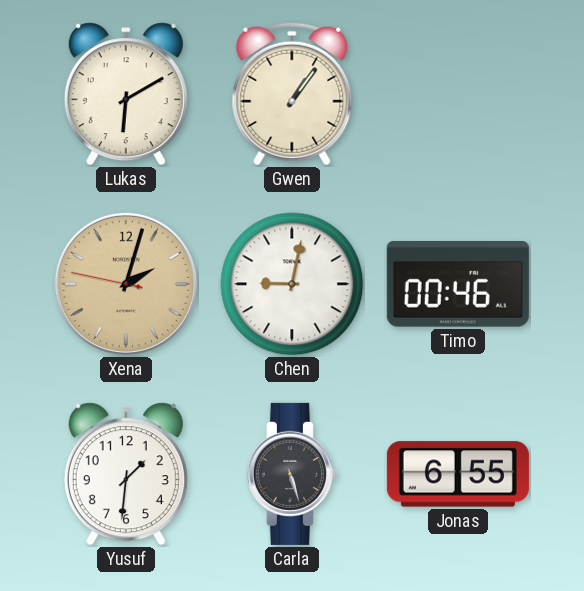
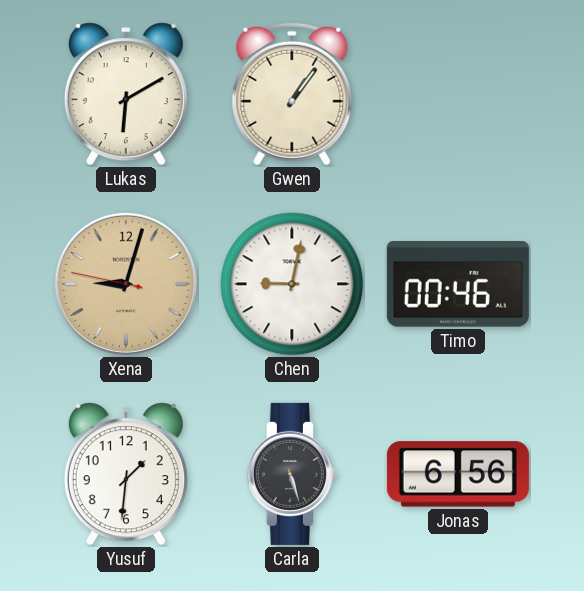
Xena: 2:02 -> 9:02
Jonas: 6:55 -> 6:56
